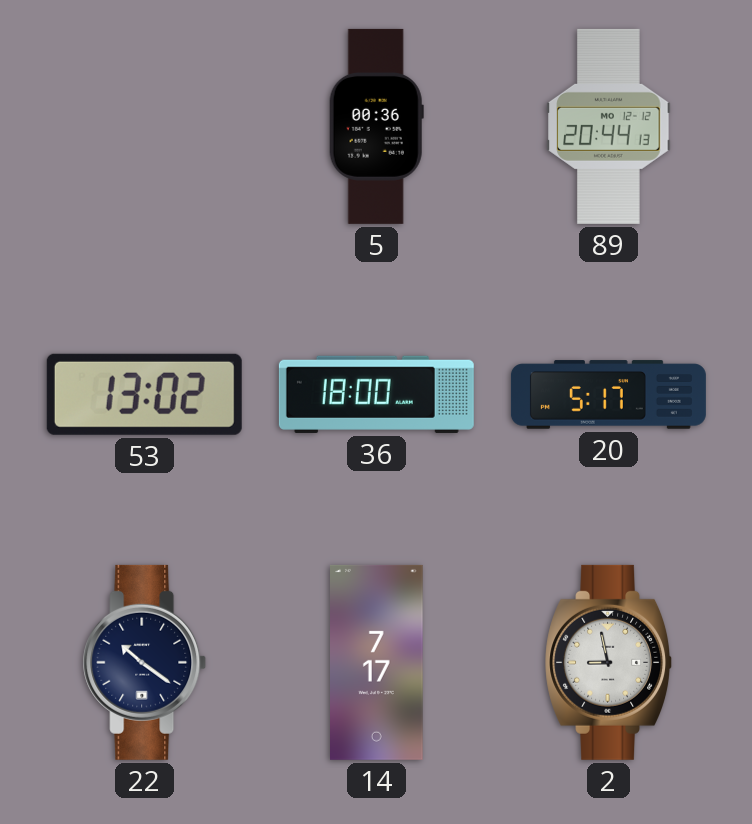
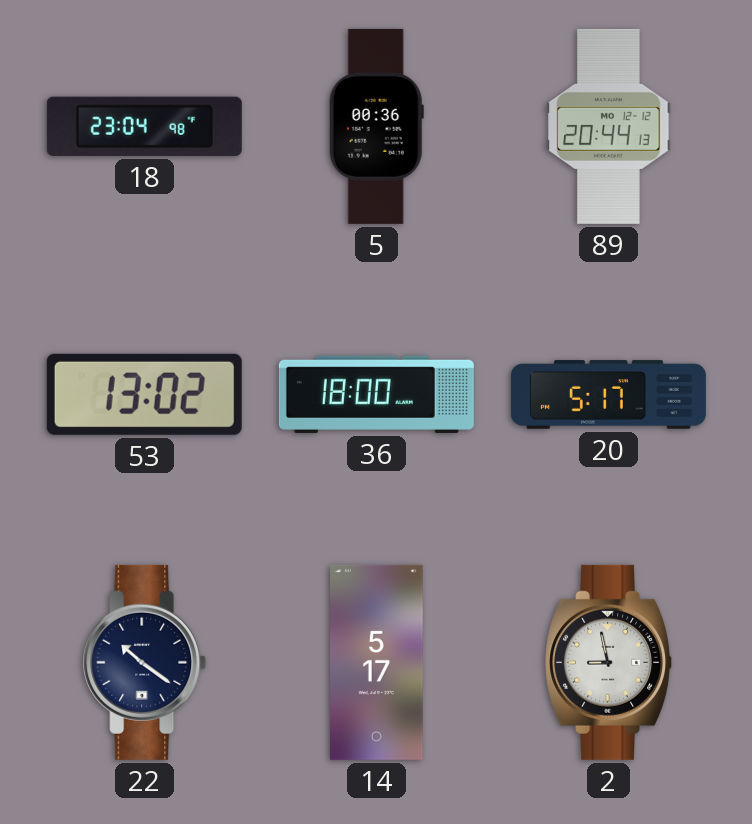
18: none -> 23:04
14: 7:17 -> 5:17
